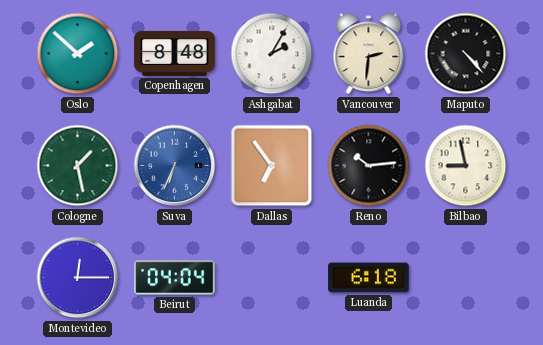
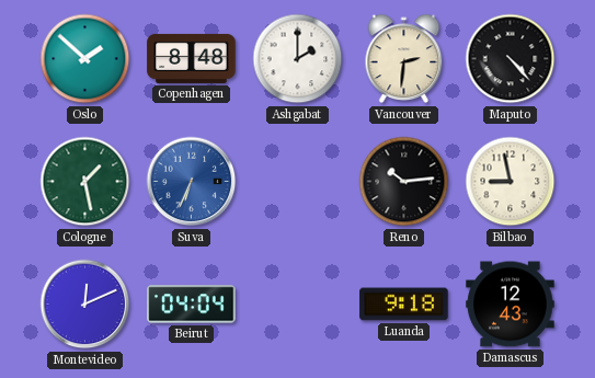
Ashgabat: 2:05 -> 2:00
Dallas: 6:54 -> none
Montevideo: 12:15 -> 12:11
Luanda: 6:18 -> 9:18
Damascus: none -> 12:43
